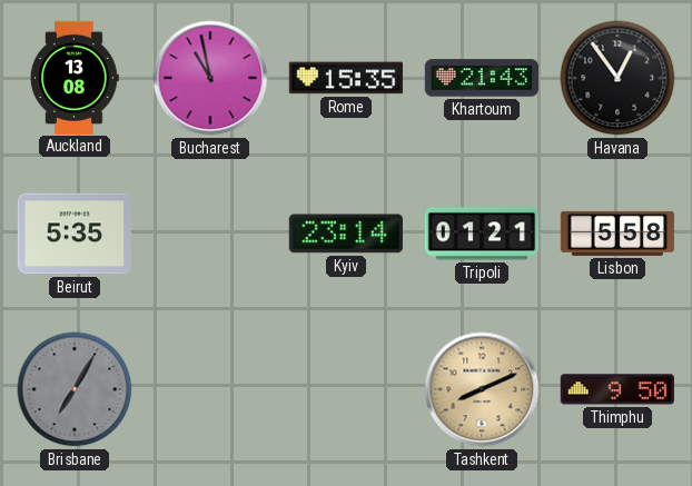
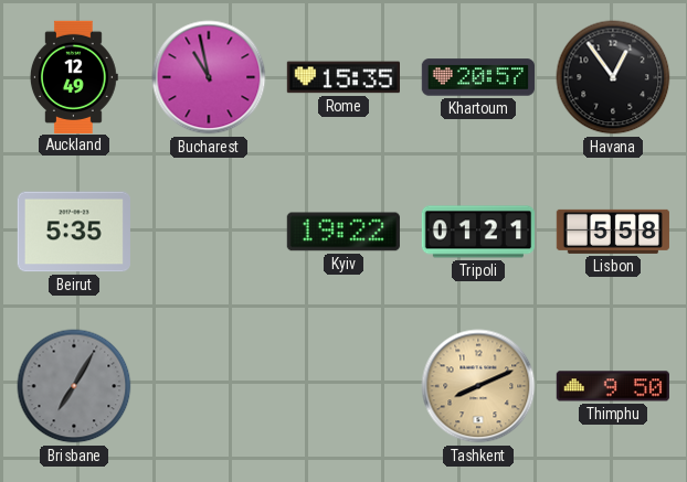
Auckland: 13:08 -> 12:49
Khartoum: 21:43 -> 20:57
Kyiv: 23:14 -> 19:22
